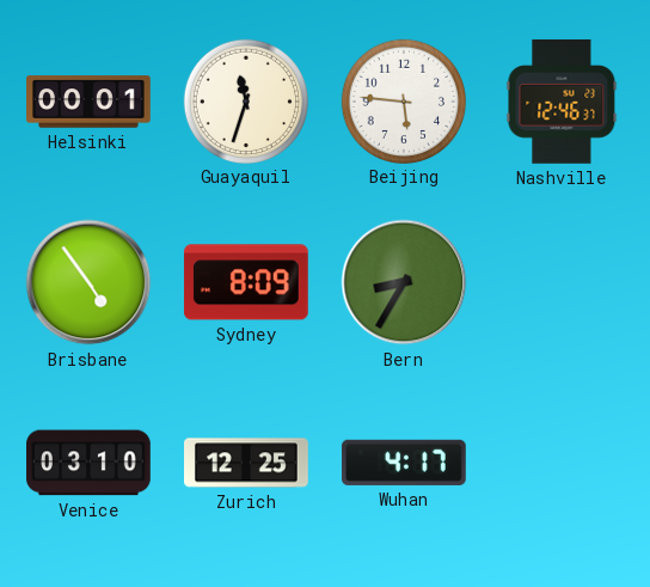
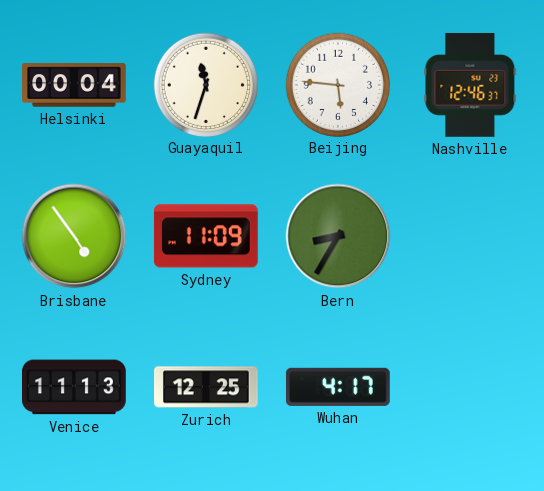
Helsinki: 00:01 -> 00:04
Sydney: 8:09 -> 11:09
Venice: 03:10 -> 11:13
